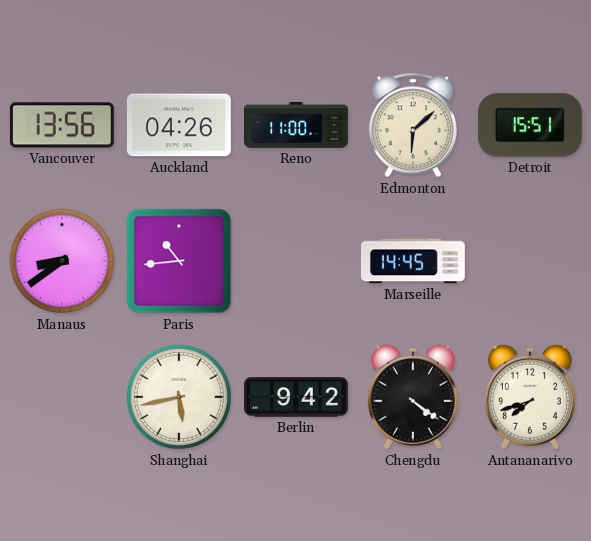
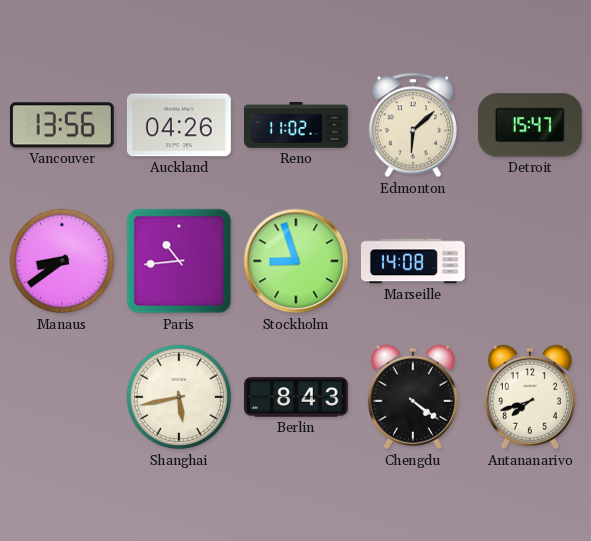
Reno: 11:00 -> 11:02
Detroit: 15:51 -> 15:47
Stockholm: none -> 8:57
Marseille: 14:45 -> 14:08
Berlin: 9:42 -> 8:43
